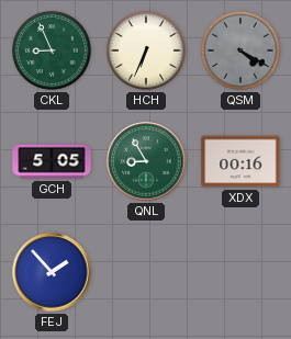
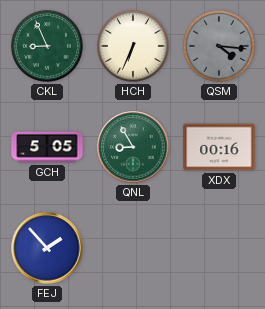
QSM: 4:20 -> 4:16
